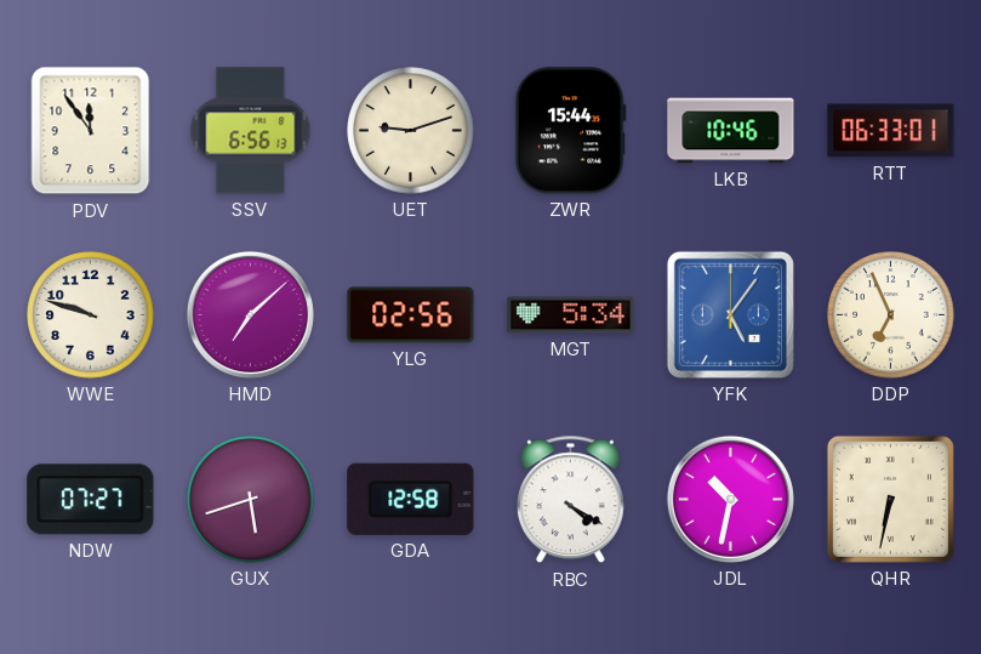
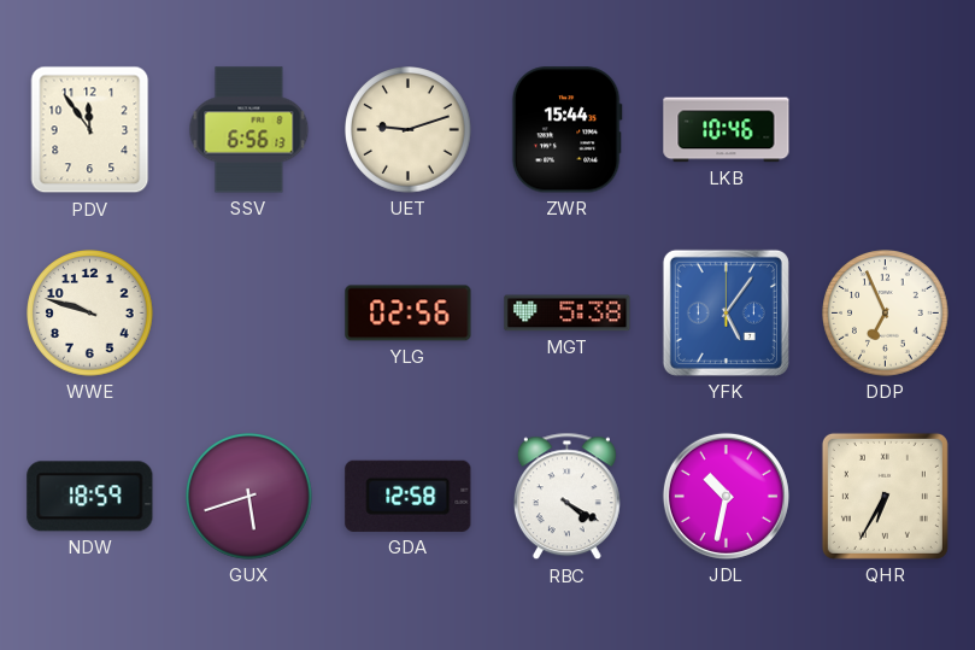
RTT: 06:33 -> none
HMD: 7:08 -> none
MGT: 5:34 -> 5:38
NDW: 07:27 -> 18:59
QHR: 6:32 -> 6:35
